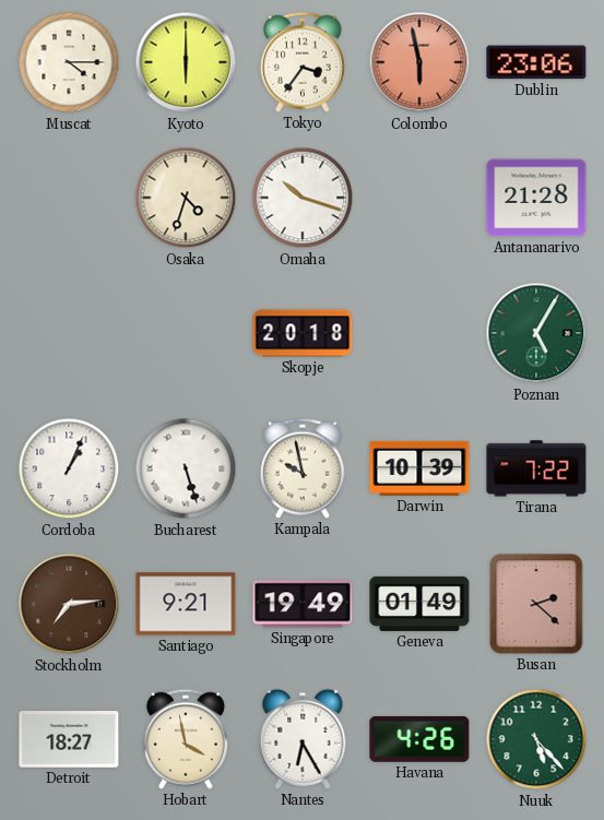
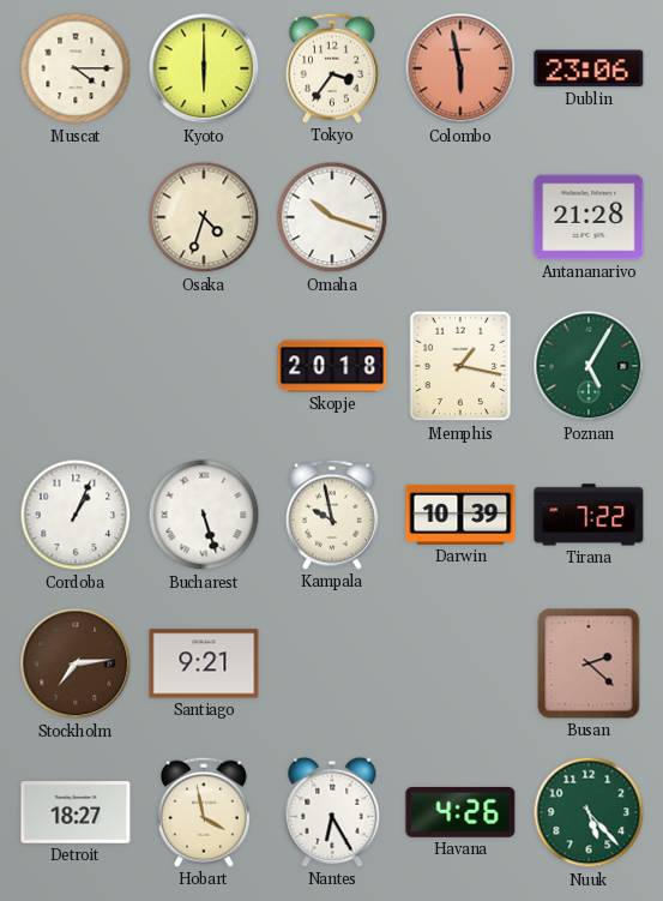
Memphis: none -> 1:17
Singapore: 19:49 -> none
Geneva: 01:49 -> none
